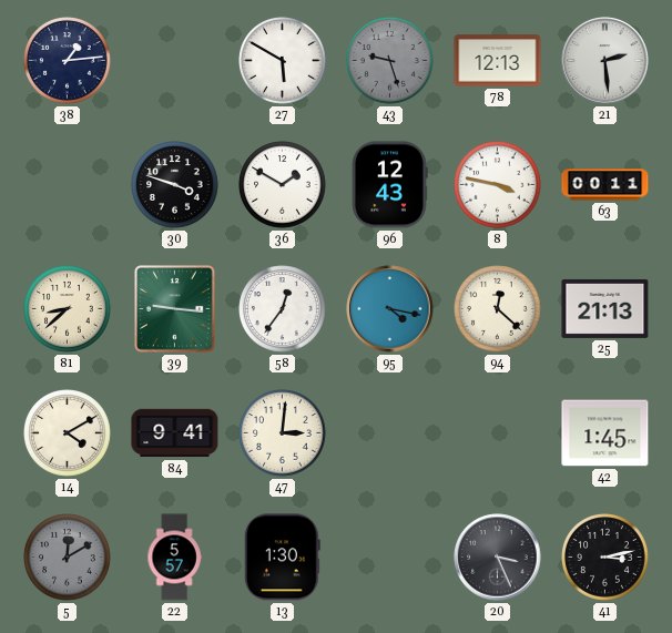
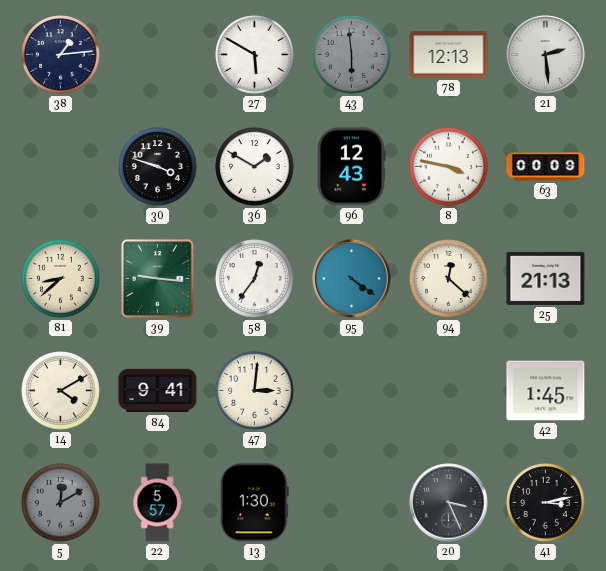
43: 9:27 -> 5:59
63: 00:11 -> 00:09
95: 4:17 -> 4:21
